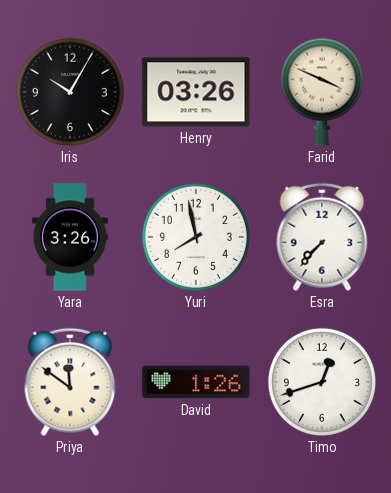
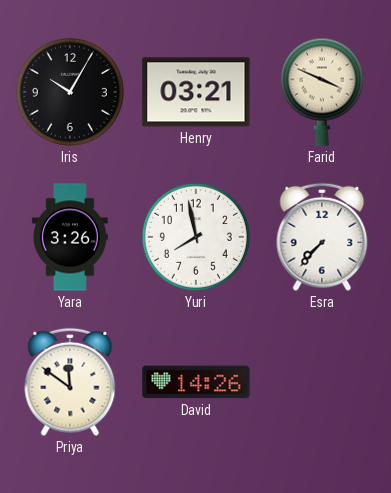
Henry: 03:26 -> 03:21
David: 1:26 -> 14:26
Timo: 12:42 -> none
